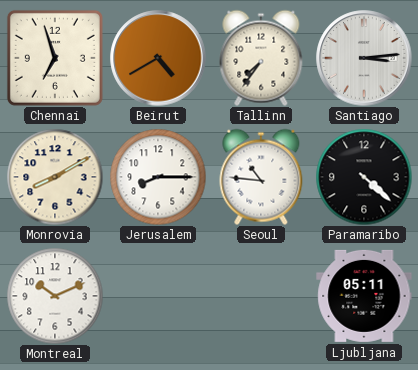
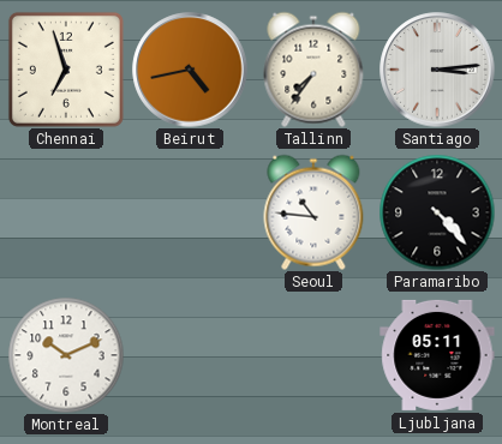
Beirut: 4:40 -> 4:43
Monrovia: 8:10 -> none
Jerusalem: 8:15 -> none
Paramaribo: 4:22 -> 4:23
